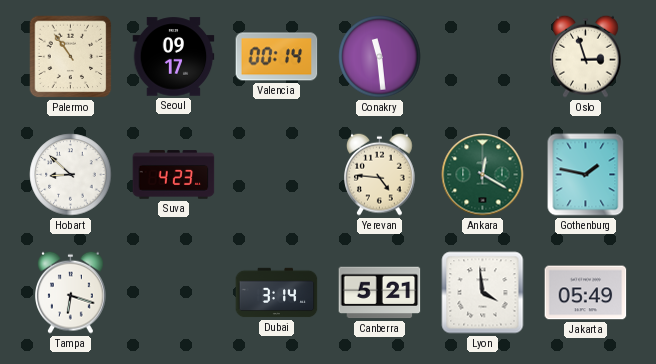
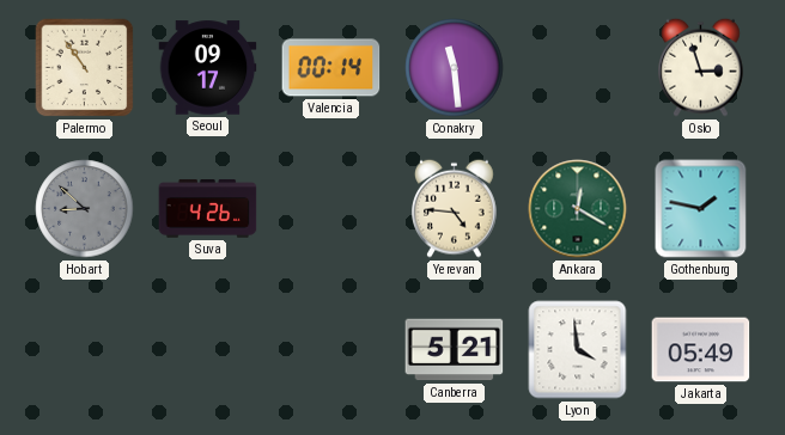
Hobart dial: white -> grey
Suva: 4:23 -> 4:26
Tampa: 6:18 -> none
Dubai: 3:14 -> none
